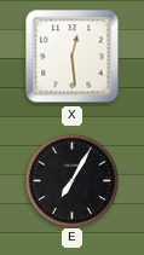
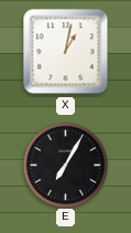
X: 12:29 -> 1:02
